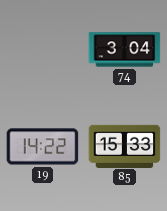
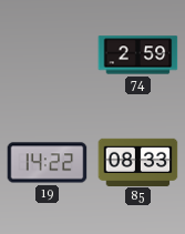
74: 3:04 -> 2:59
85: 15:33 -> 08:33
